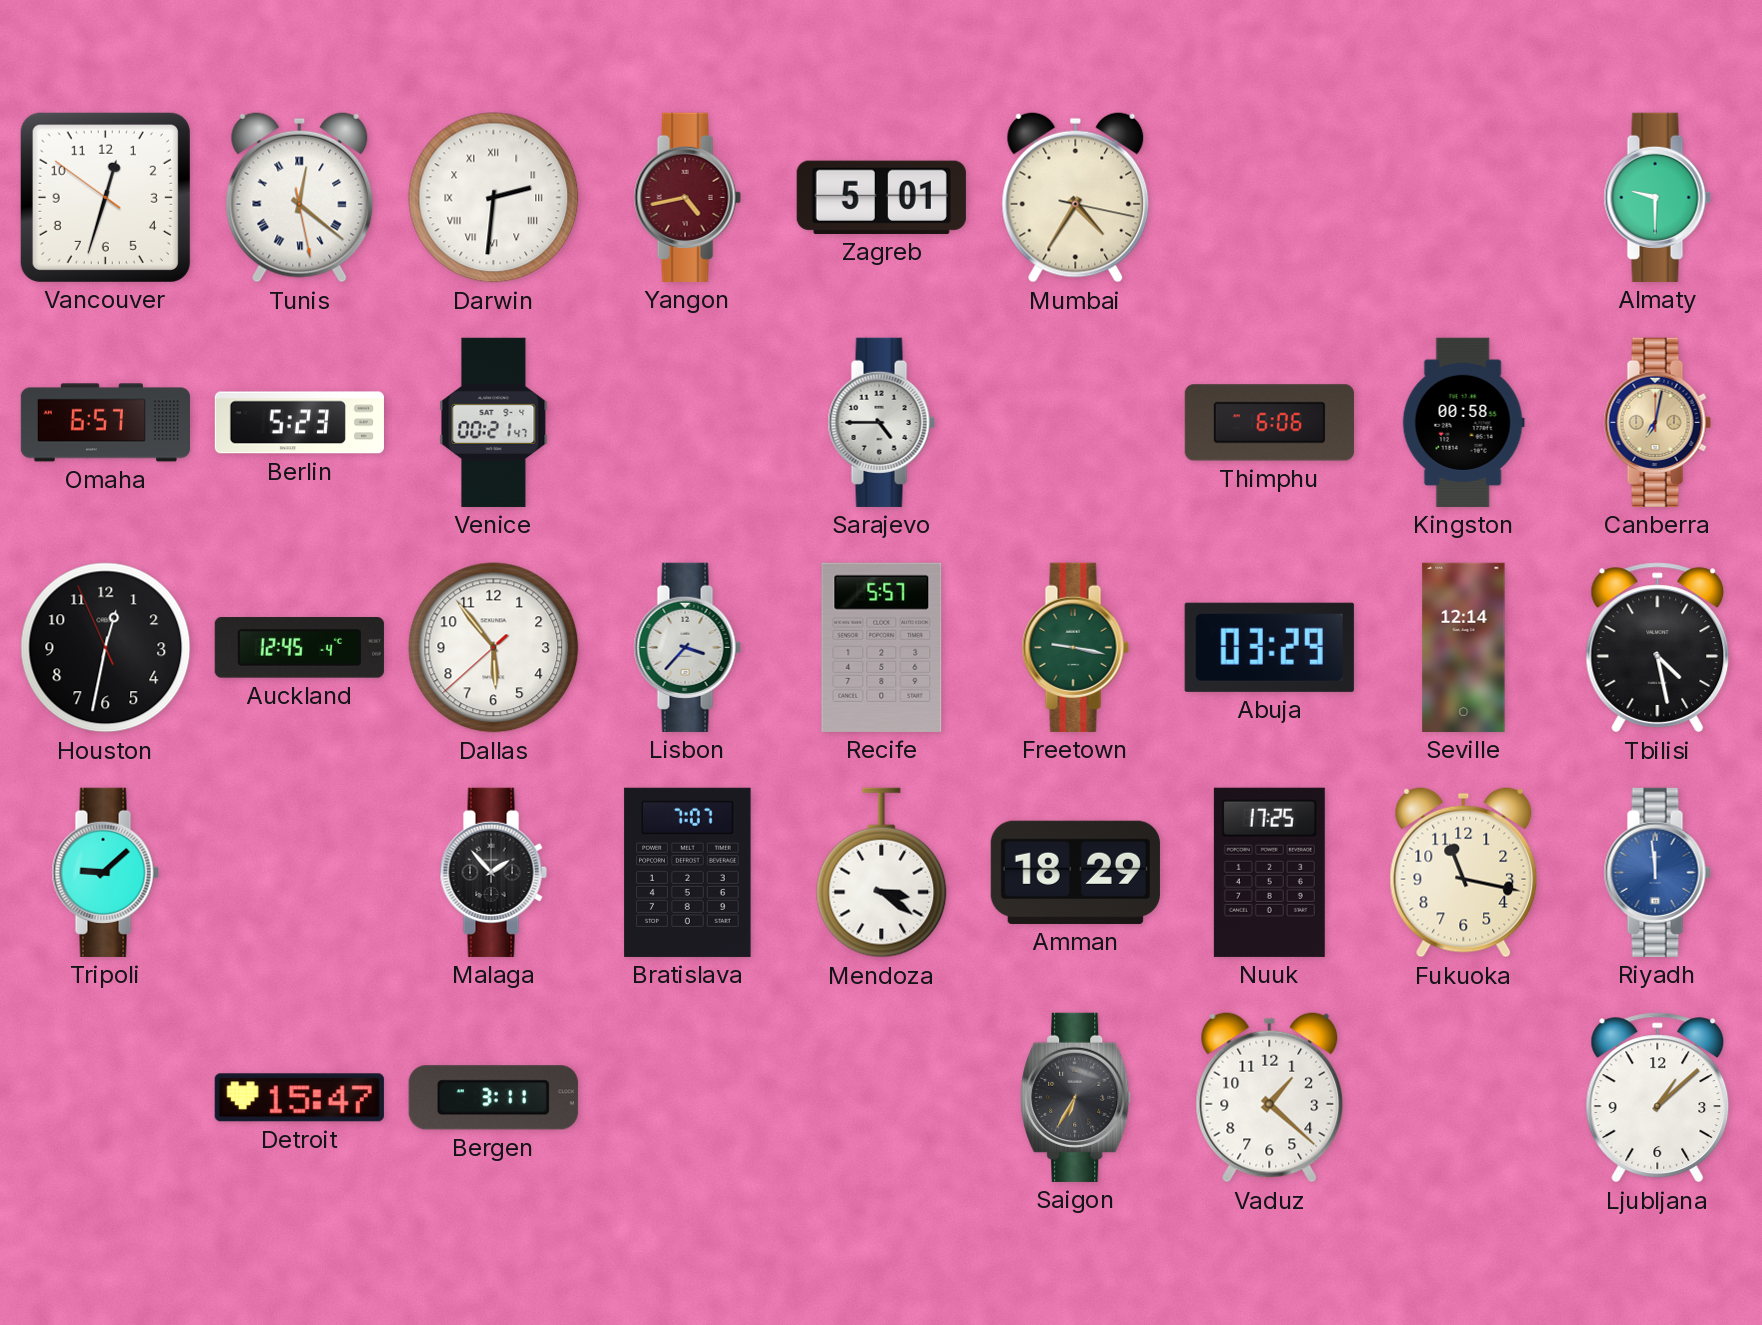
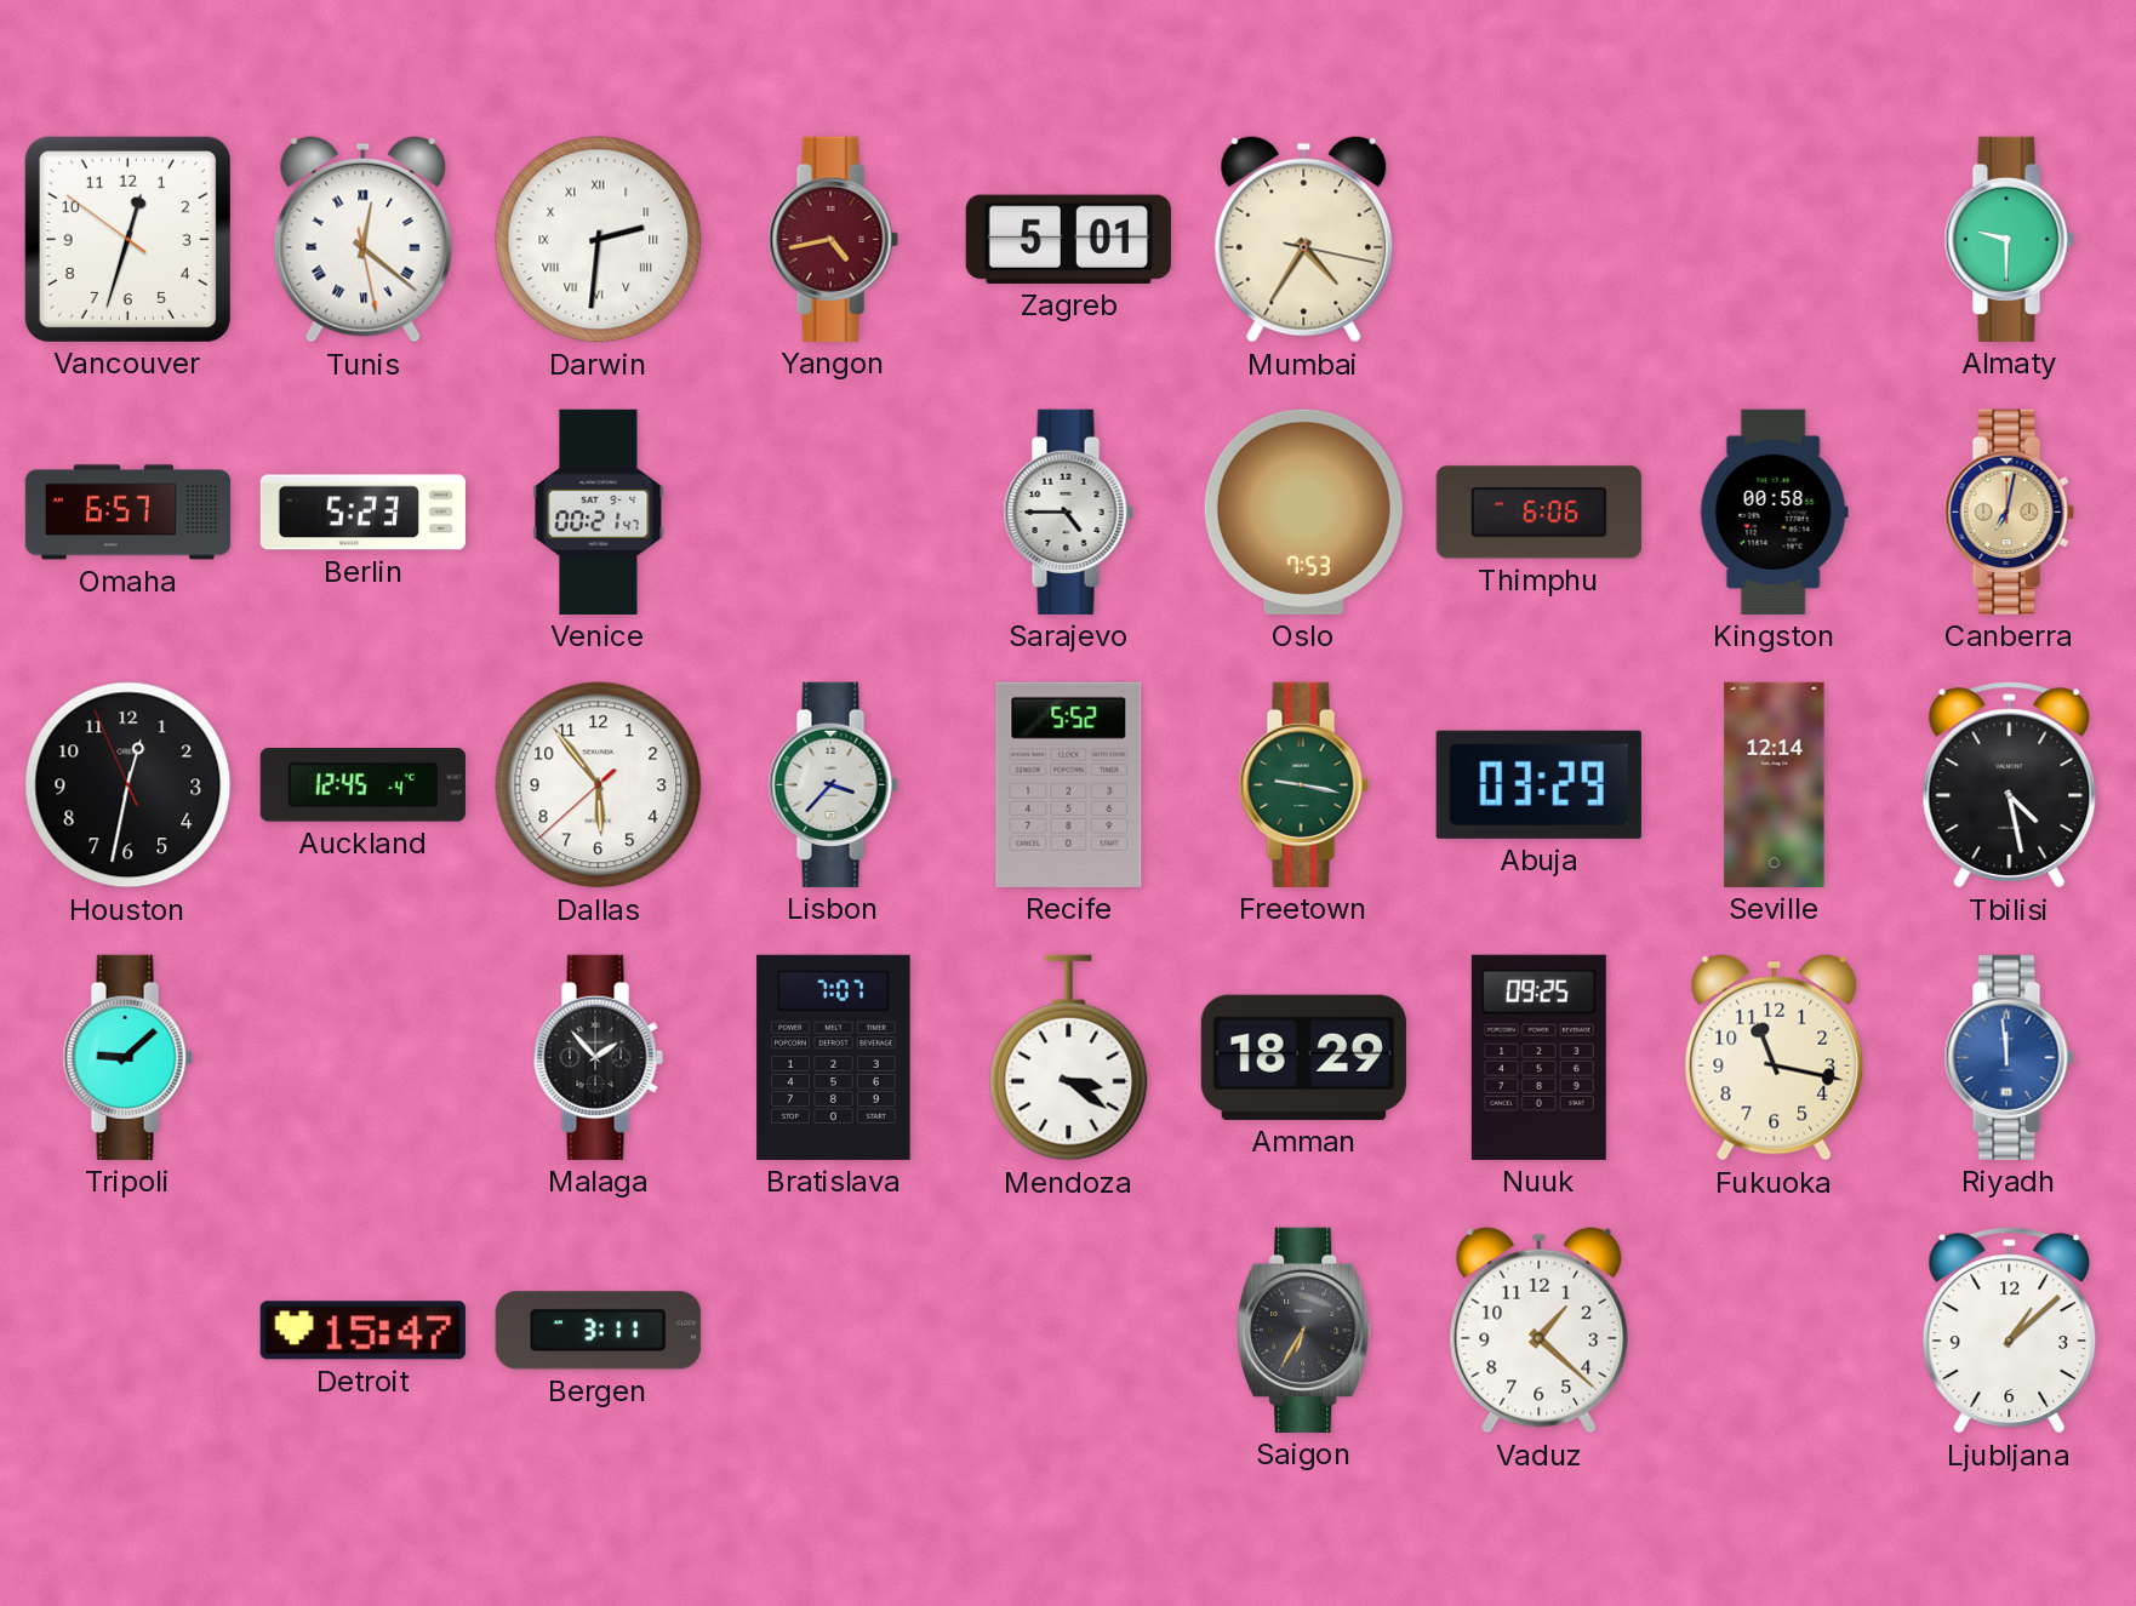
Oslo: none -> 7:53
Recife: 5:57 -> 5:52
Nuuk: 17:25 -> 09:25
